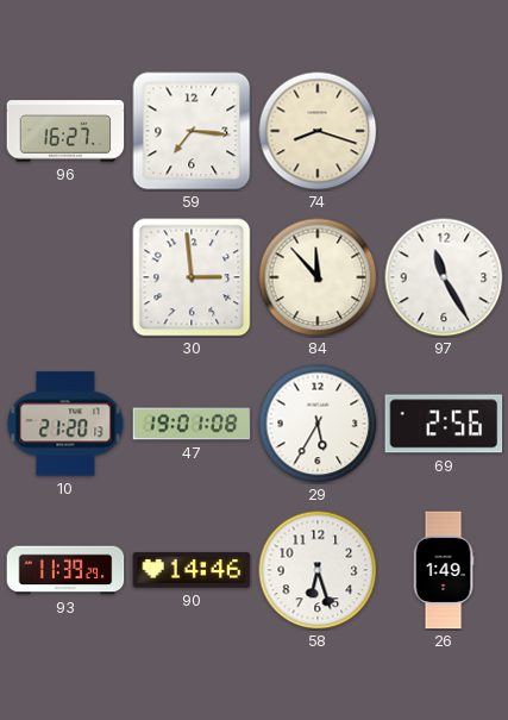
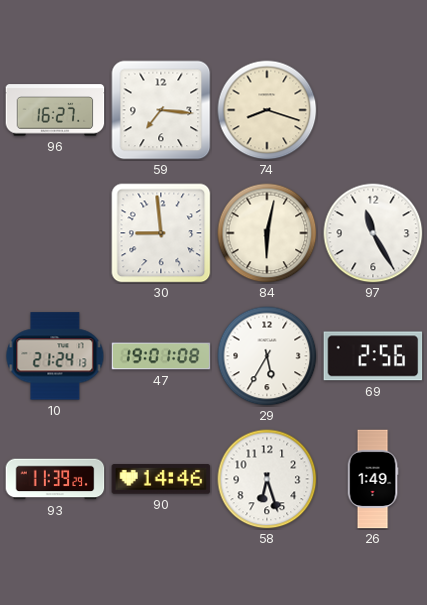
30: 2:59 -> 8:59
84: 11:53 -> 6:02
10: 21:20 -> 21:24
